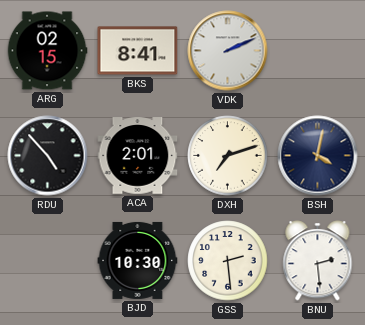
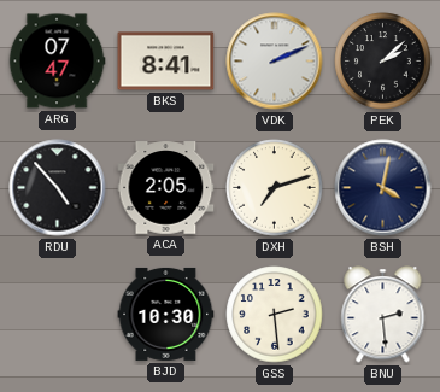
ARG: 02:15 -> 07:47
PEK: none -> 2:08
ACA: 2:01 -> 2:05
